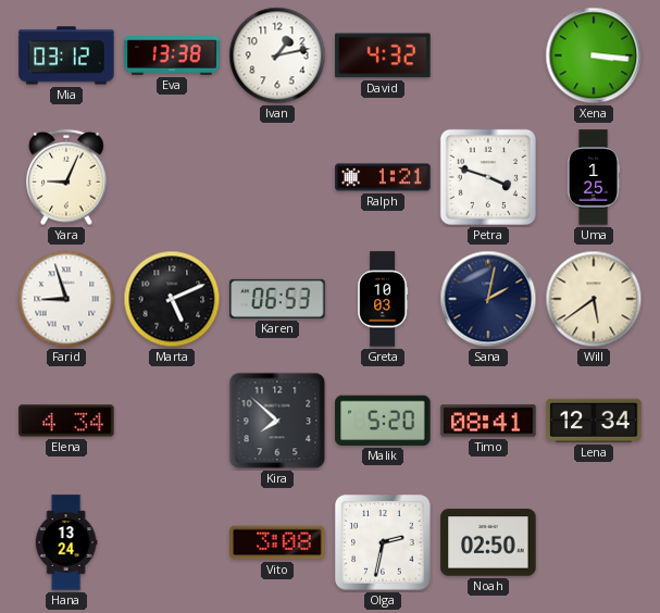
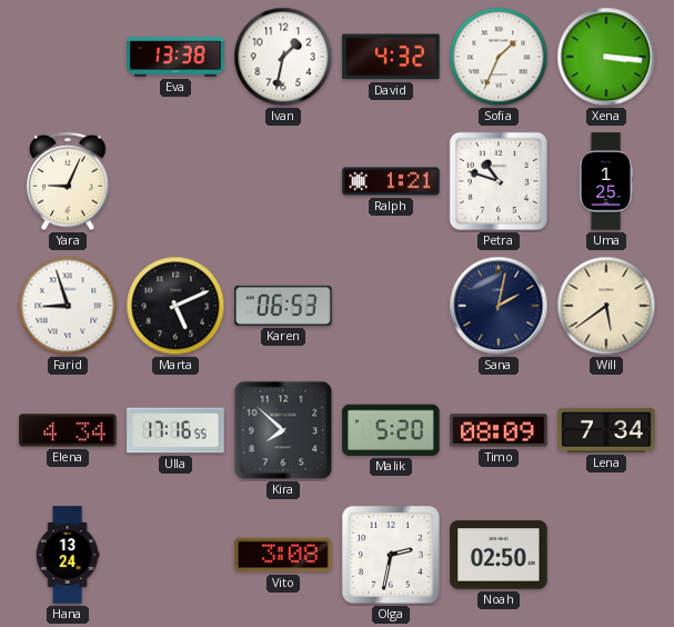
Mia: 03:12 -> none
Ivan: 1:13 -> 1:32
Sofia: none -> 1:34
Petra: 3:48 -> 10:48
Greta: 10:03 -> none
Ulla: none -> 17:16
Timo: 08:41 -> 08:09
Lena: 12:34 -> 7:34
